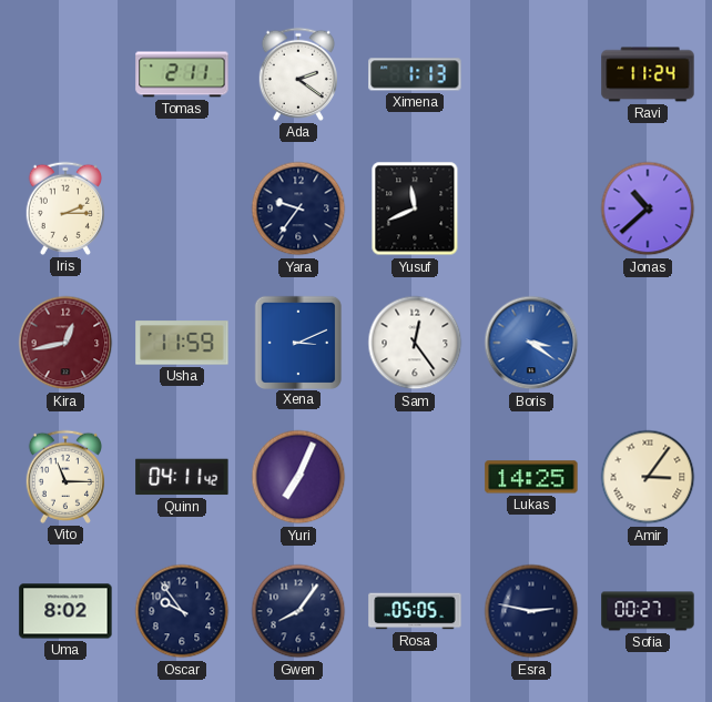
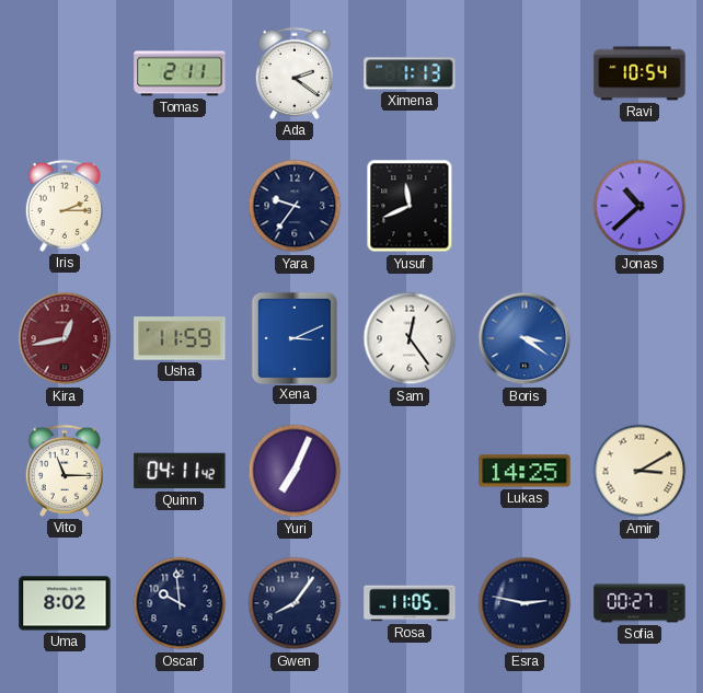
Ravi: 11:24 -> 10:54
Amir: 3:06 -> 3:10
Oscar: 9:54 -> 9:59
Rosa: 05:05 -> 11:05
